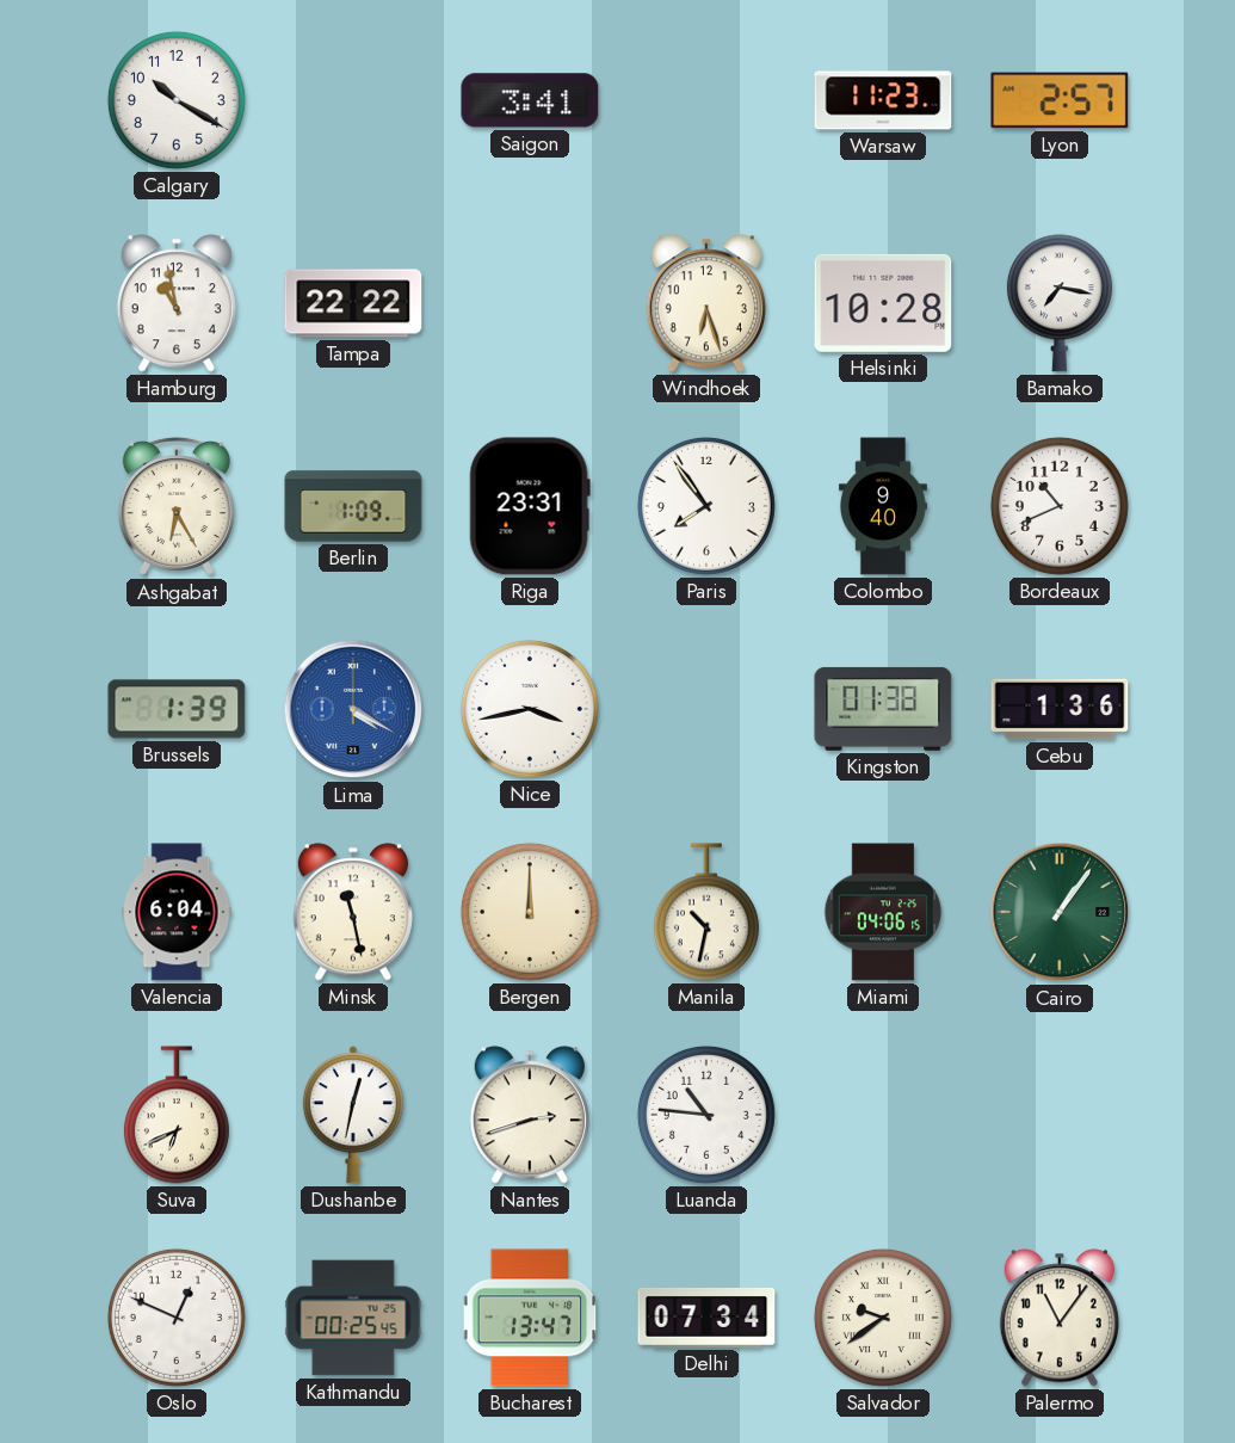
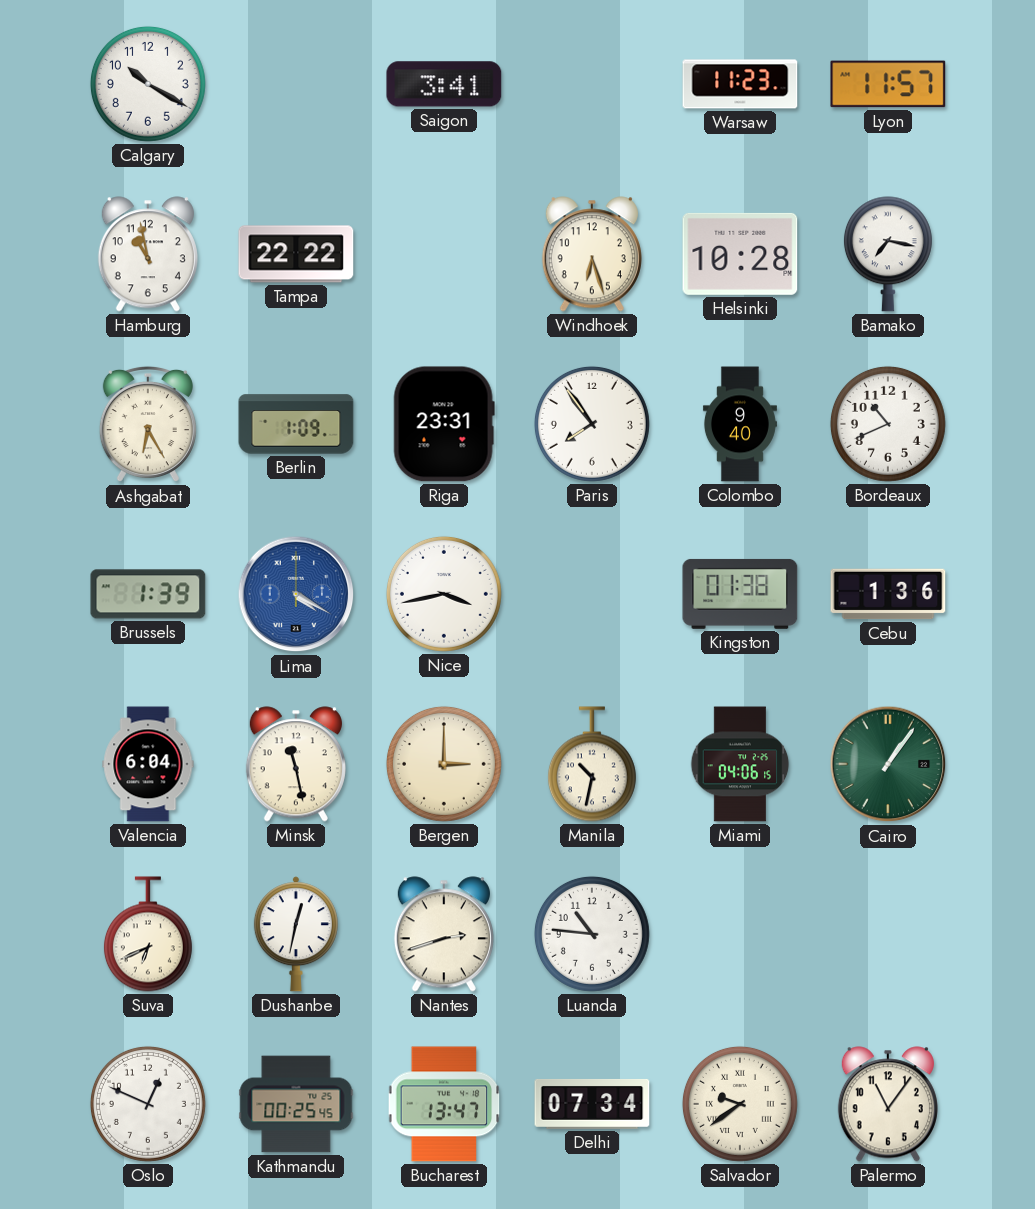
Lyon: 2:57 -> 11:57
Bergen: 12:00 -> 3:00
